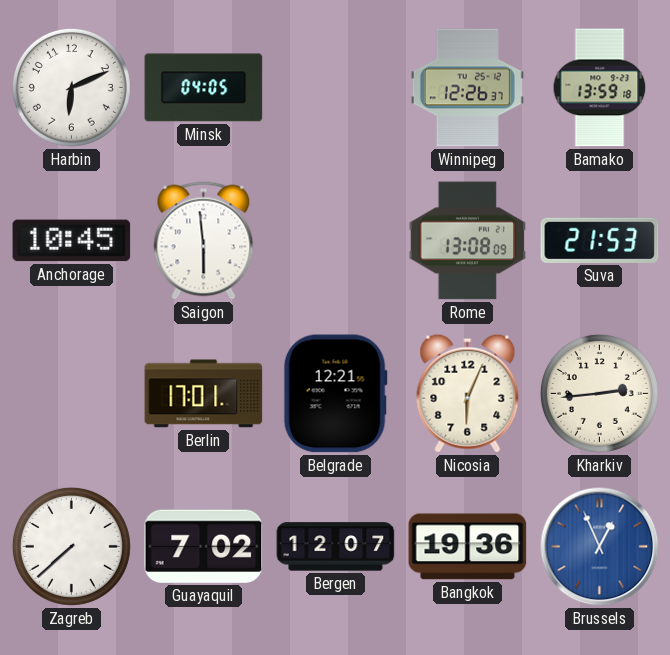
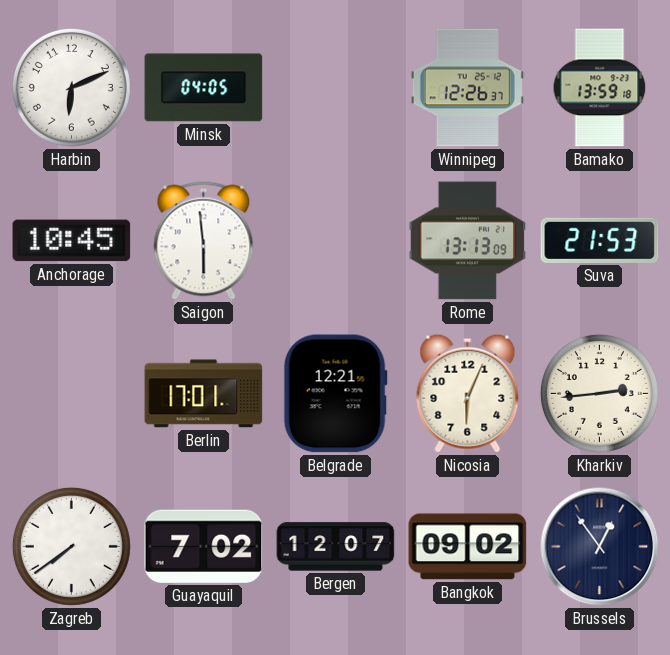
Rome: 13:08 -> 13:13
Zagreb: 7:38 -> 7:39
Bangkok: 19:36 -> 09:02
Brussels: 12:56 -> 12:54
Brussels dial: blue -> navy
